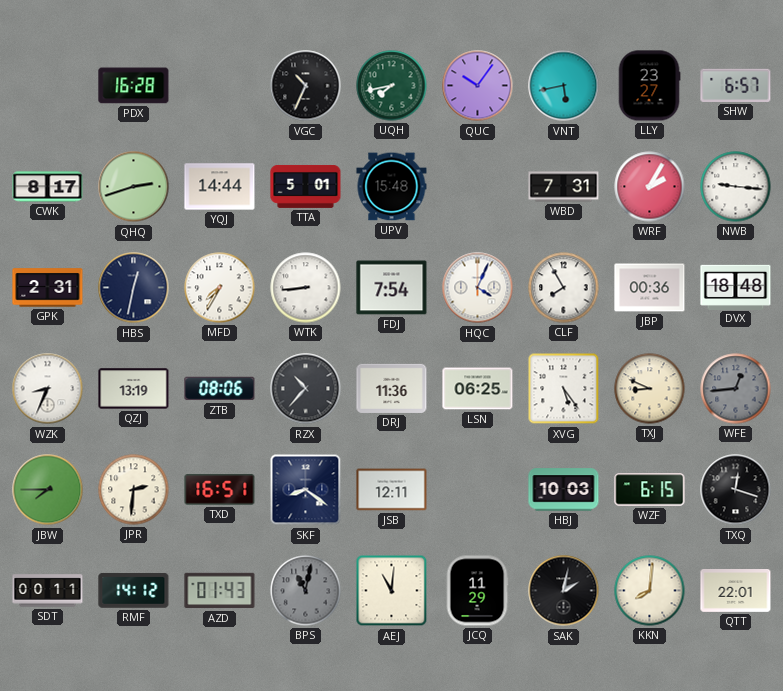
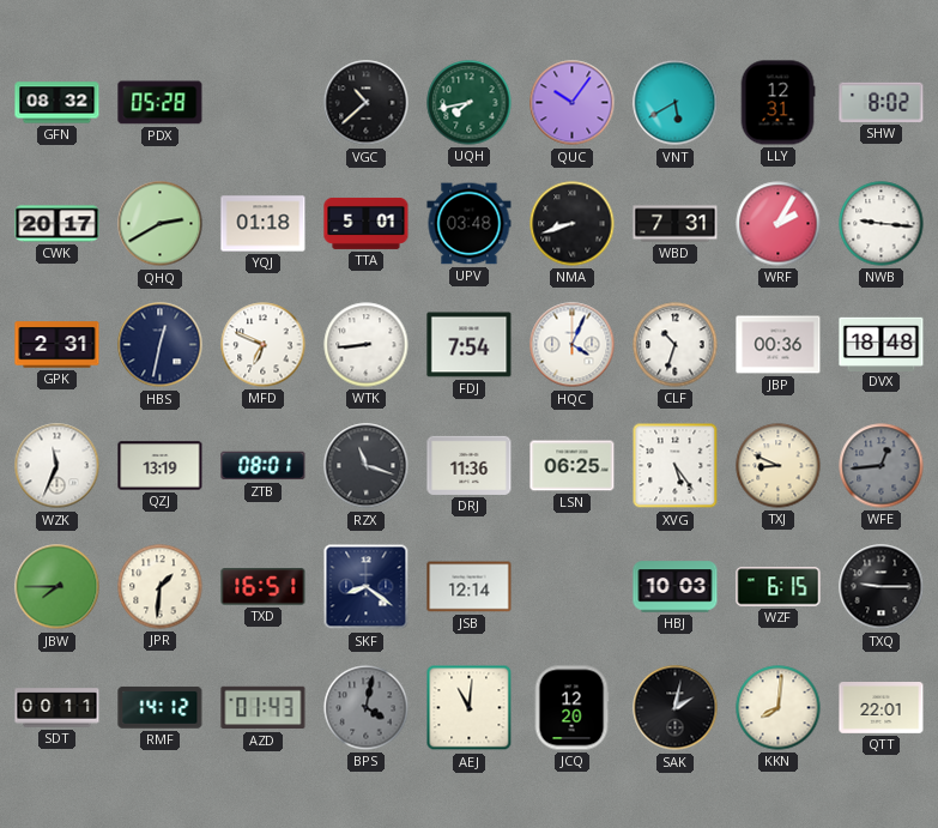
GFN: none -> 08:32
PDX: 16:28 -> 05:28
VGC: 10:34 -> 10:38
VNT: 5:43 -> 5:40
LLY: 23:27 -> 12:31
SHW: 6:57 -> 8:02
CWK: 8:17 -> 20:17
QHQ: 2:42 -> 2:40
YQJ: 14:44 -> 01:18
UPV: 15:48 -> 03:48
NMA: none -> 8:42
MFD: 7:35 -> 6:49
CLF: 7:55 -> 10:33
WZK: 8:34 -> 11:34
ZTB: 08:06 -> 08:01
RZX: 10:37 -> 11:18
JPR: 2:31 -> 1:31
JSB: 12:11 -> 12:14
TXQ: 12:18 -> 9:15
BPS: 11:02 -> 4:02
JCQ: 11:29 -> 12:20
